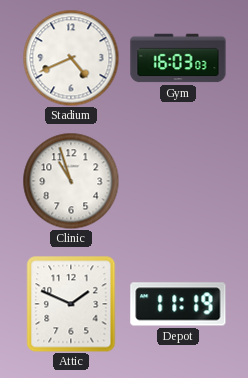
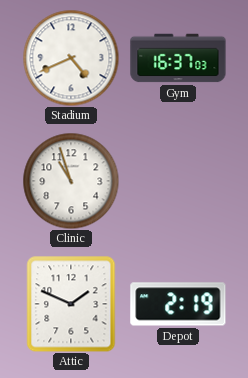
Gym: 16:03 -> 16:37
Depot: 11:19 -> 2:19
